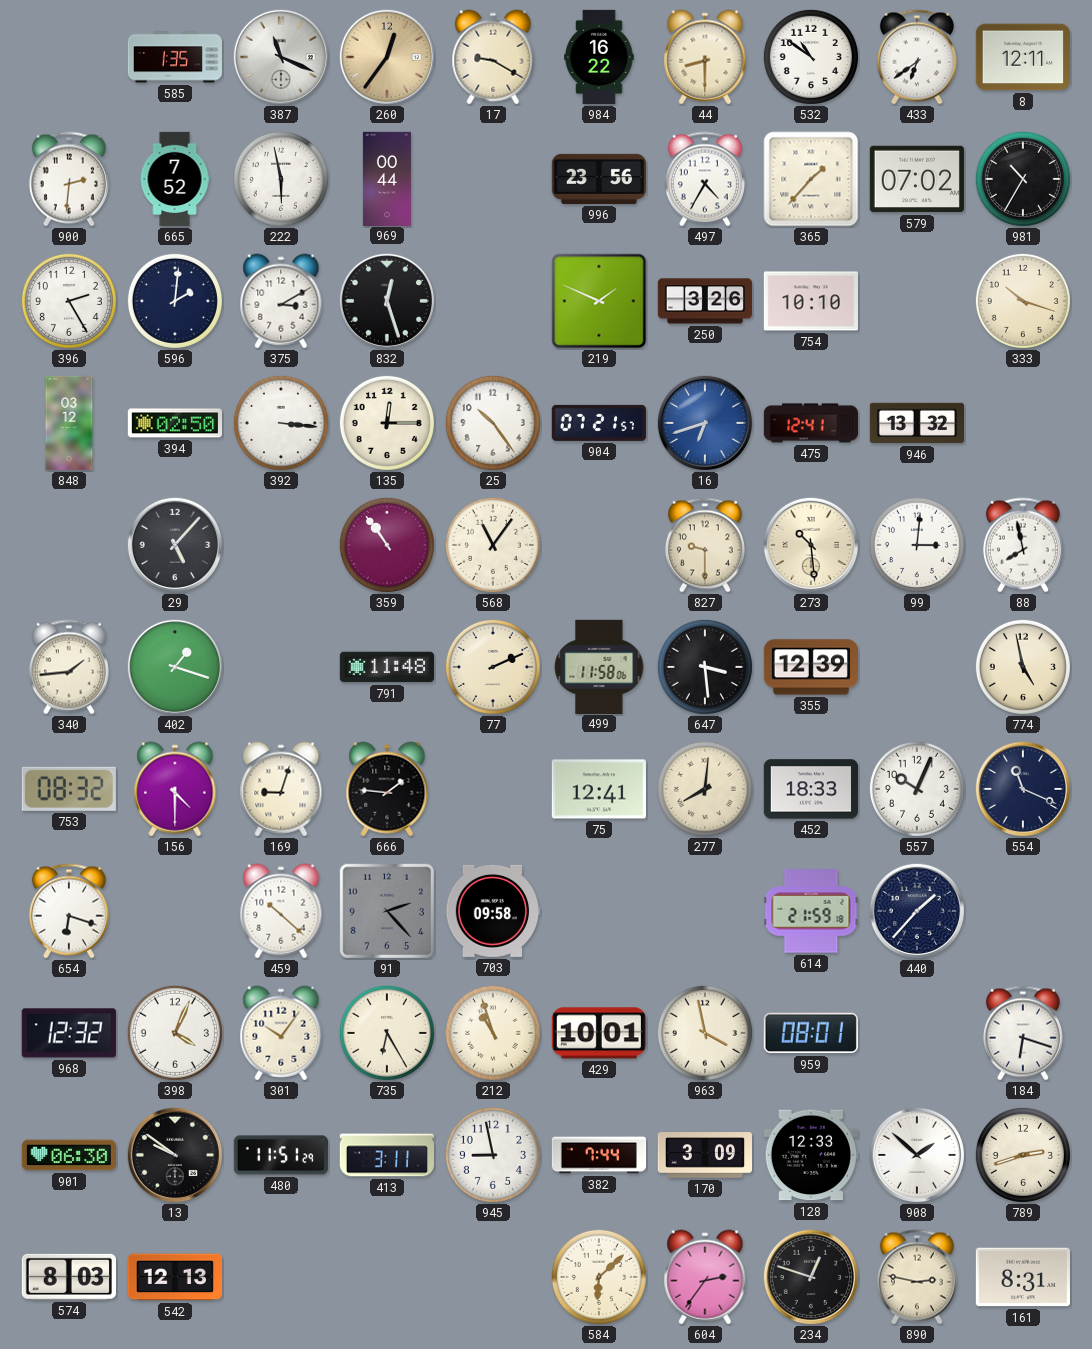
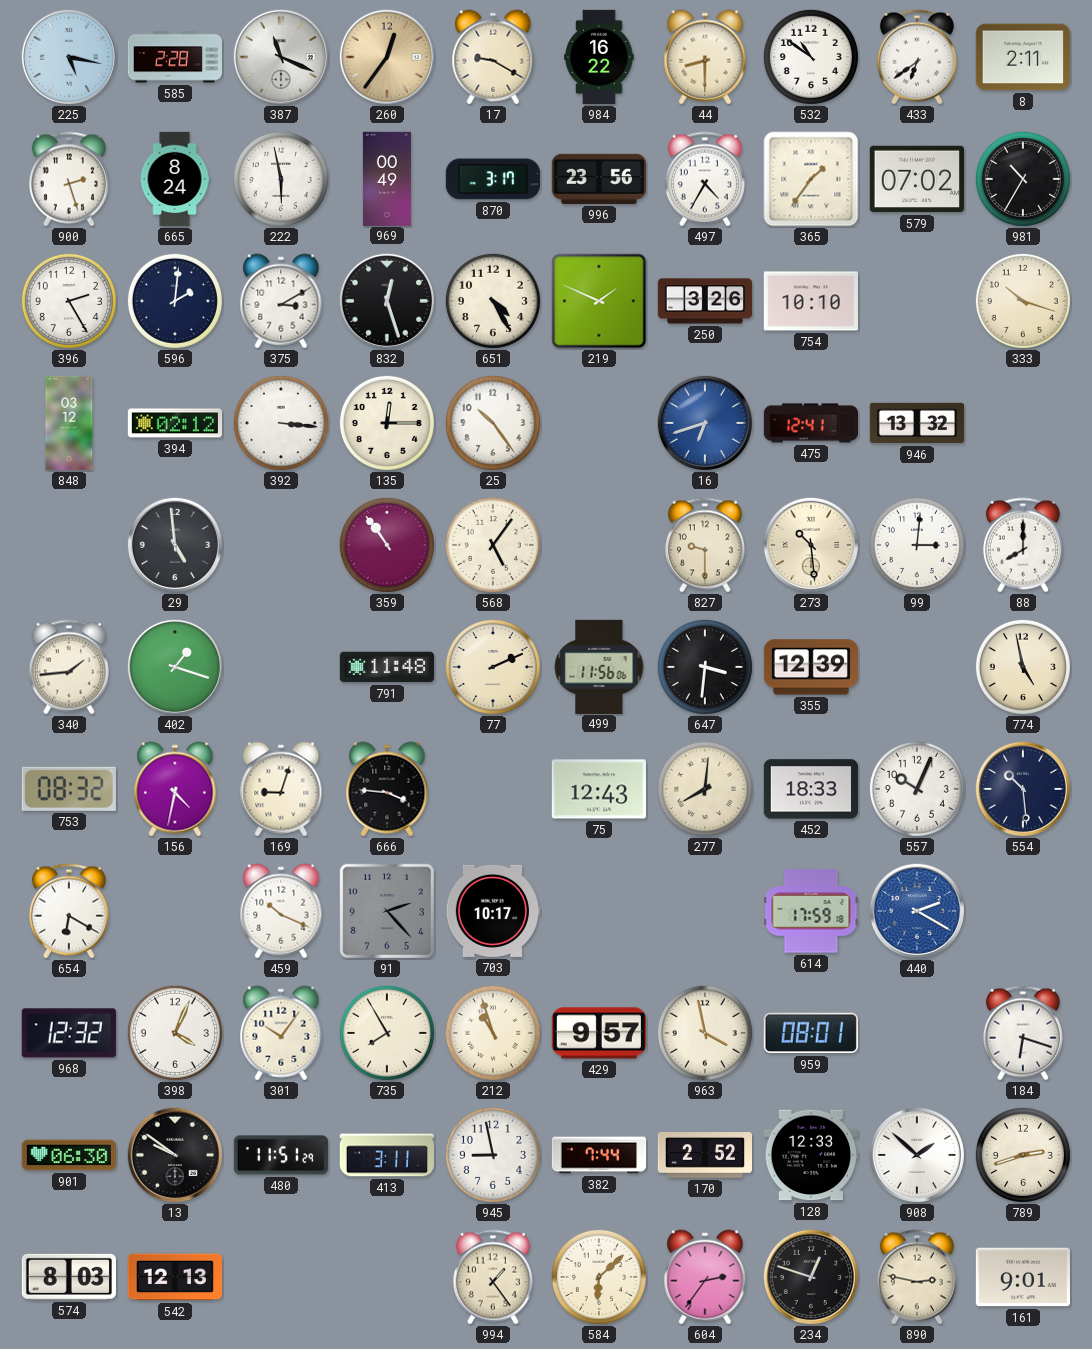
225: none -> 5:17
585: 1:35 -> 2:28
8: 12:11 -> 2:11
900: 2:31 -> 2:27
665: 7:52 -> 8:24
969: 00:44 -> 00:49
870: none -> 3:17
365: 1:37 -> 1:36
651: none -> 4:25
394: 02:50 -> 02:12
904: 07:21 -> none
29: 5:07 -> 4:59
568: 11:06 -> 5:06
88: 7:58 -> 8:00
499: 11:58 -> 11:56
647: 3:29 -> 3:31
156: 4:30 -> 4:32
666: 1:46 -> 3:46
75: 12:41 -> 12:43
554: 11:19 -> 10:29
654: 6:18 -> 6:20
459: 10:22 -> 10:19
703: 09:58 -> 10:17
614: 21:59 -> 17:59
440: 1:37 -> 2:20
440 dial: navy -> blue
735: 6:25 -> 7:55
429: 10:01 -> 9:57
170: 3:09 -> 2:52
994: none -> 1:24
161: 8:31 -> 9:01
